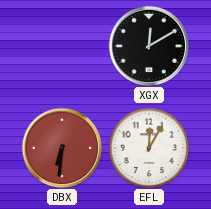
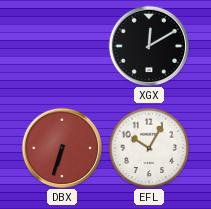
DBX: 6:31 -> 6:33
EFL: 12:05 -> 10:05
